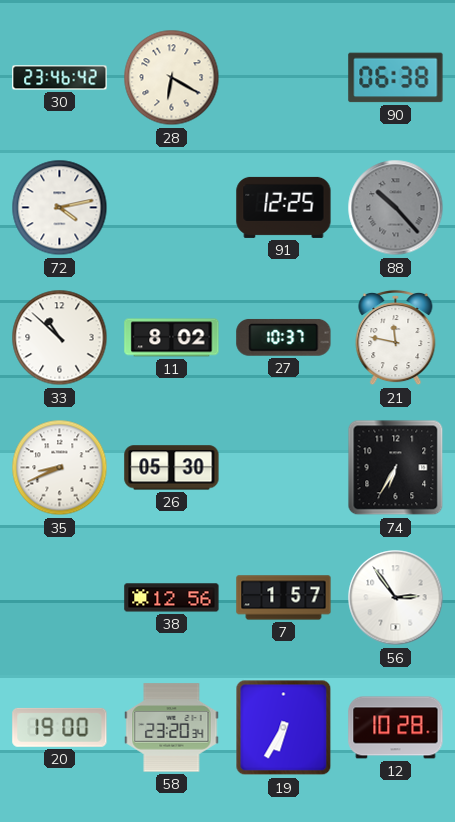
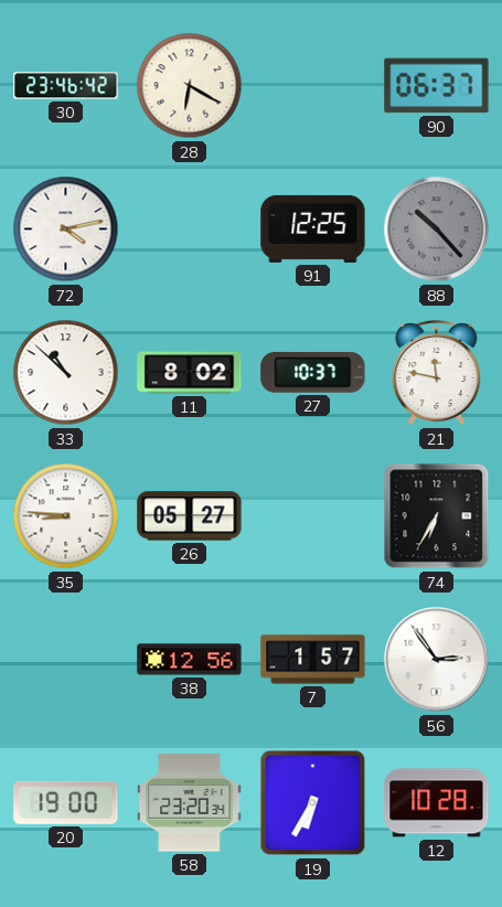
90: 06:38 -> 06:37
35: 8:41 -> 8:46
26: 05:30 -> 05:27
